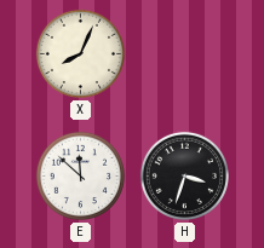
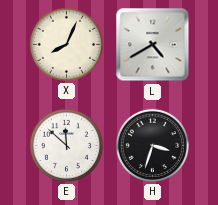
L: none -> 4:40
